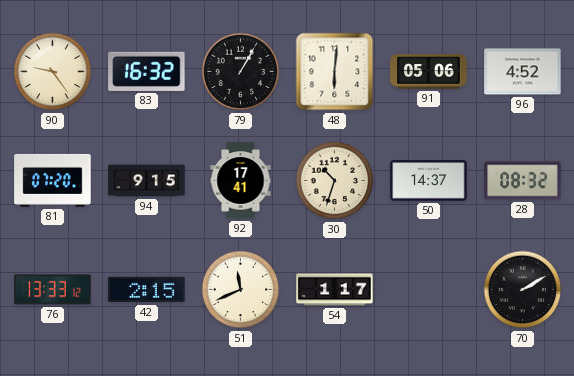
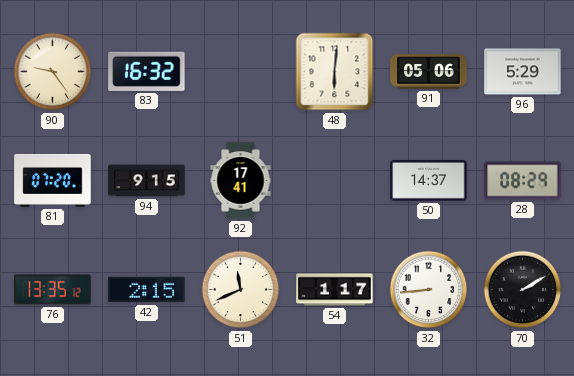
79: 1:05 -> none
96: 4:52 -> 5:29
30: 10:33 -> none
28: 08:32 -> 08:29
76: 13:33 -> 13:35
32: none -> 8:44
